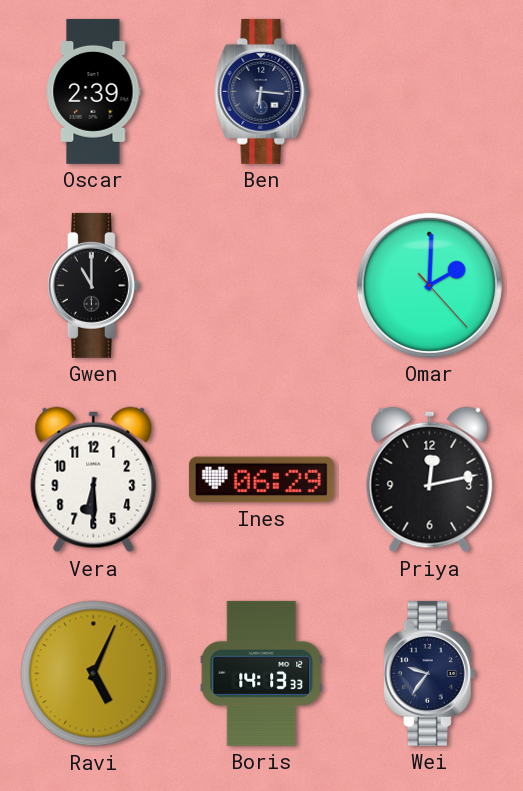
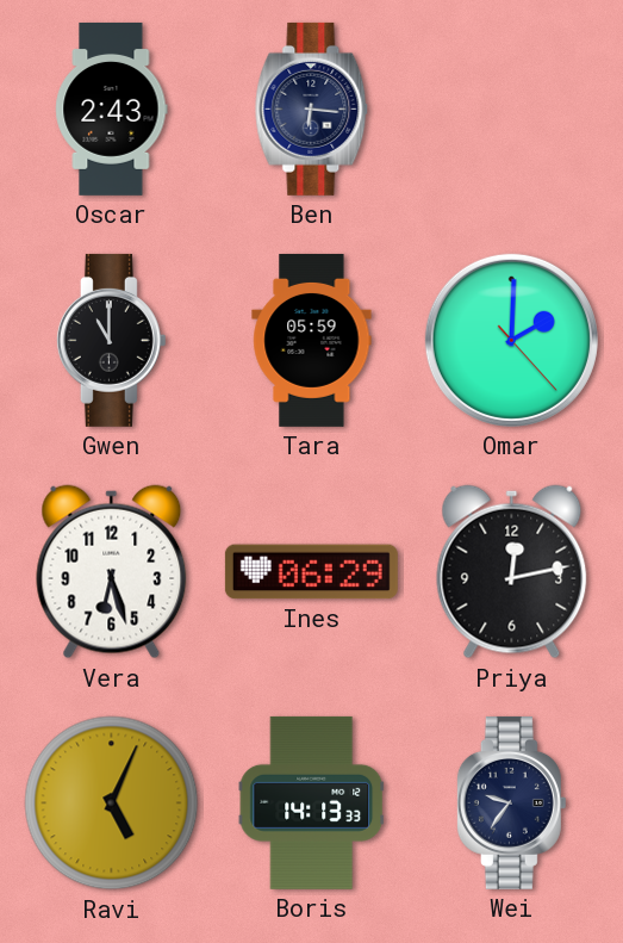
Oscar: 2:39 -> 2:43
Tara: none -> 05:59
Vera: 6:30 -> 6:27
